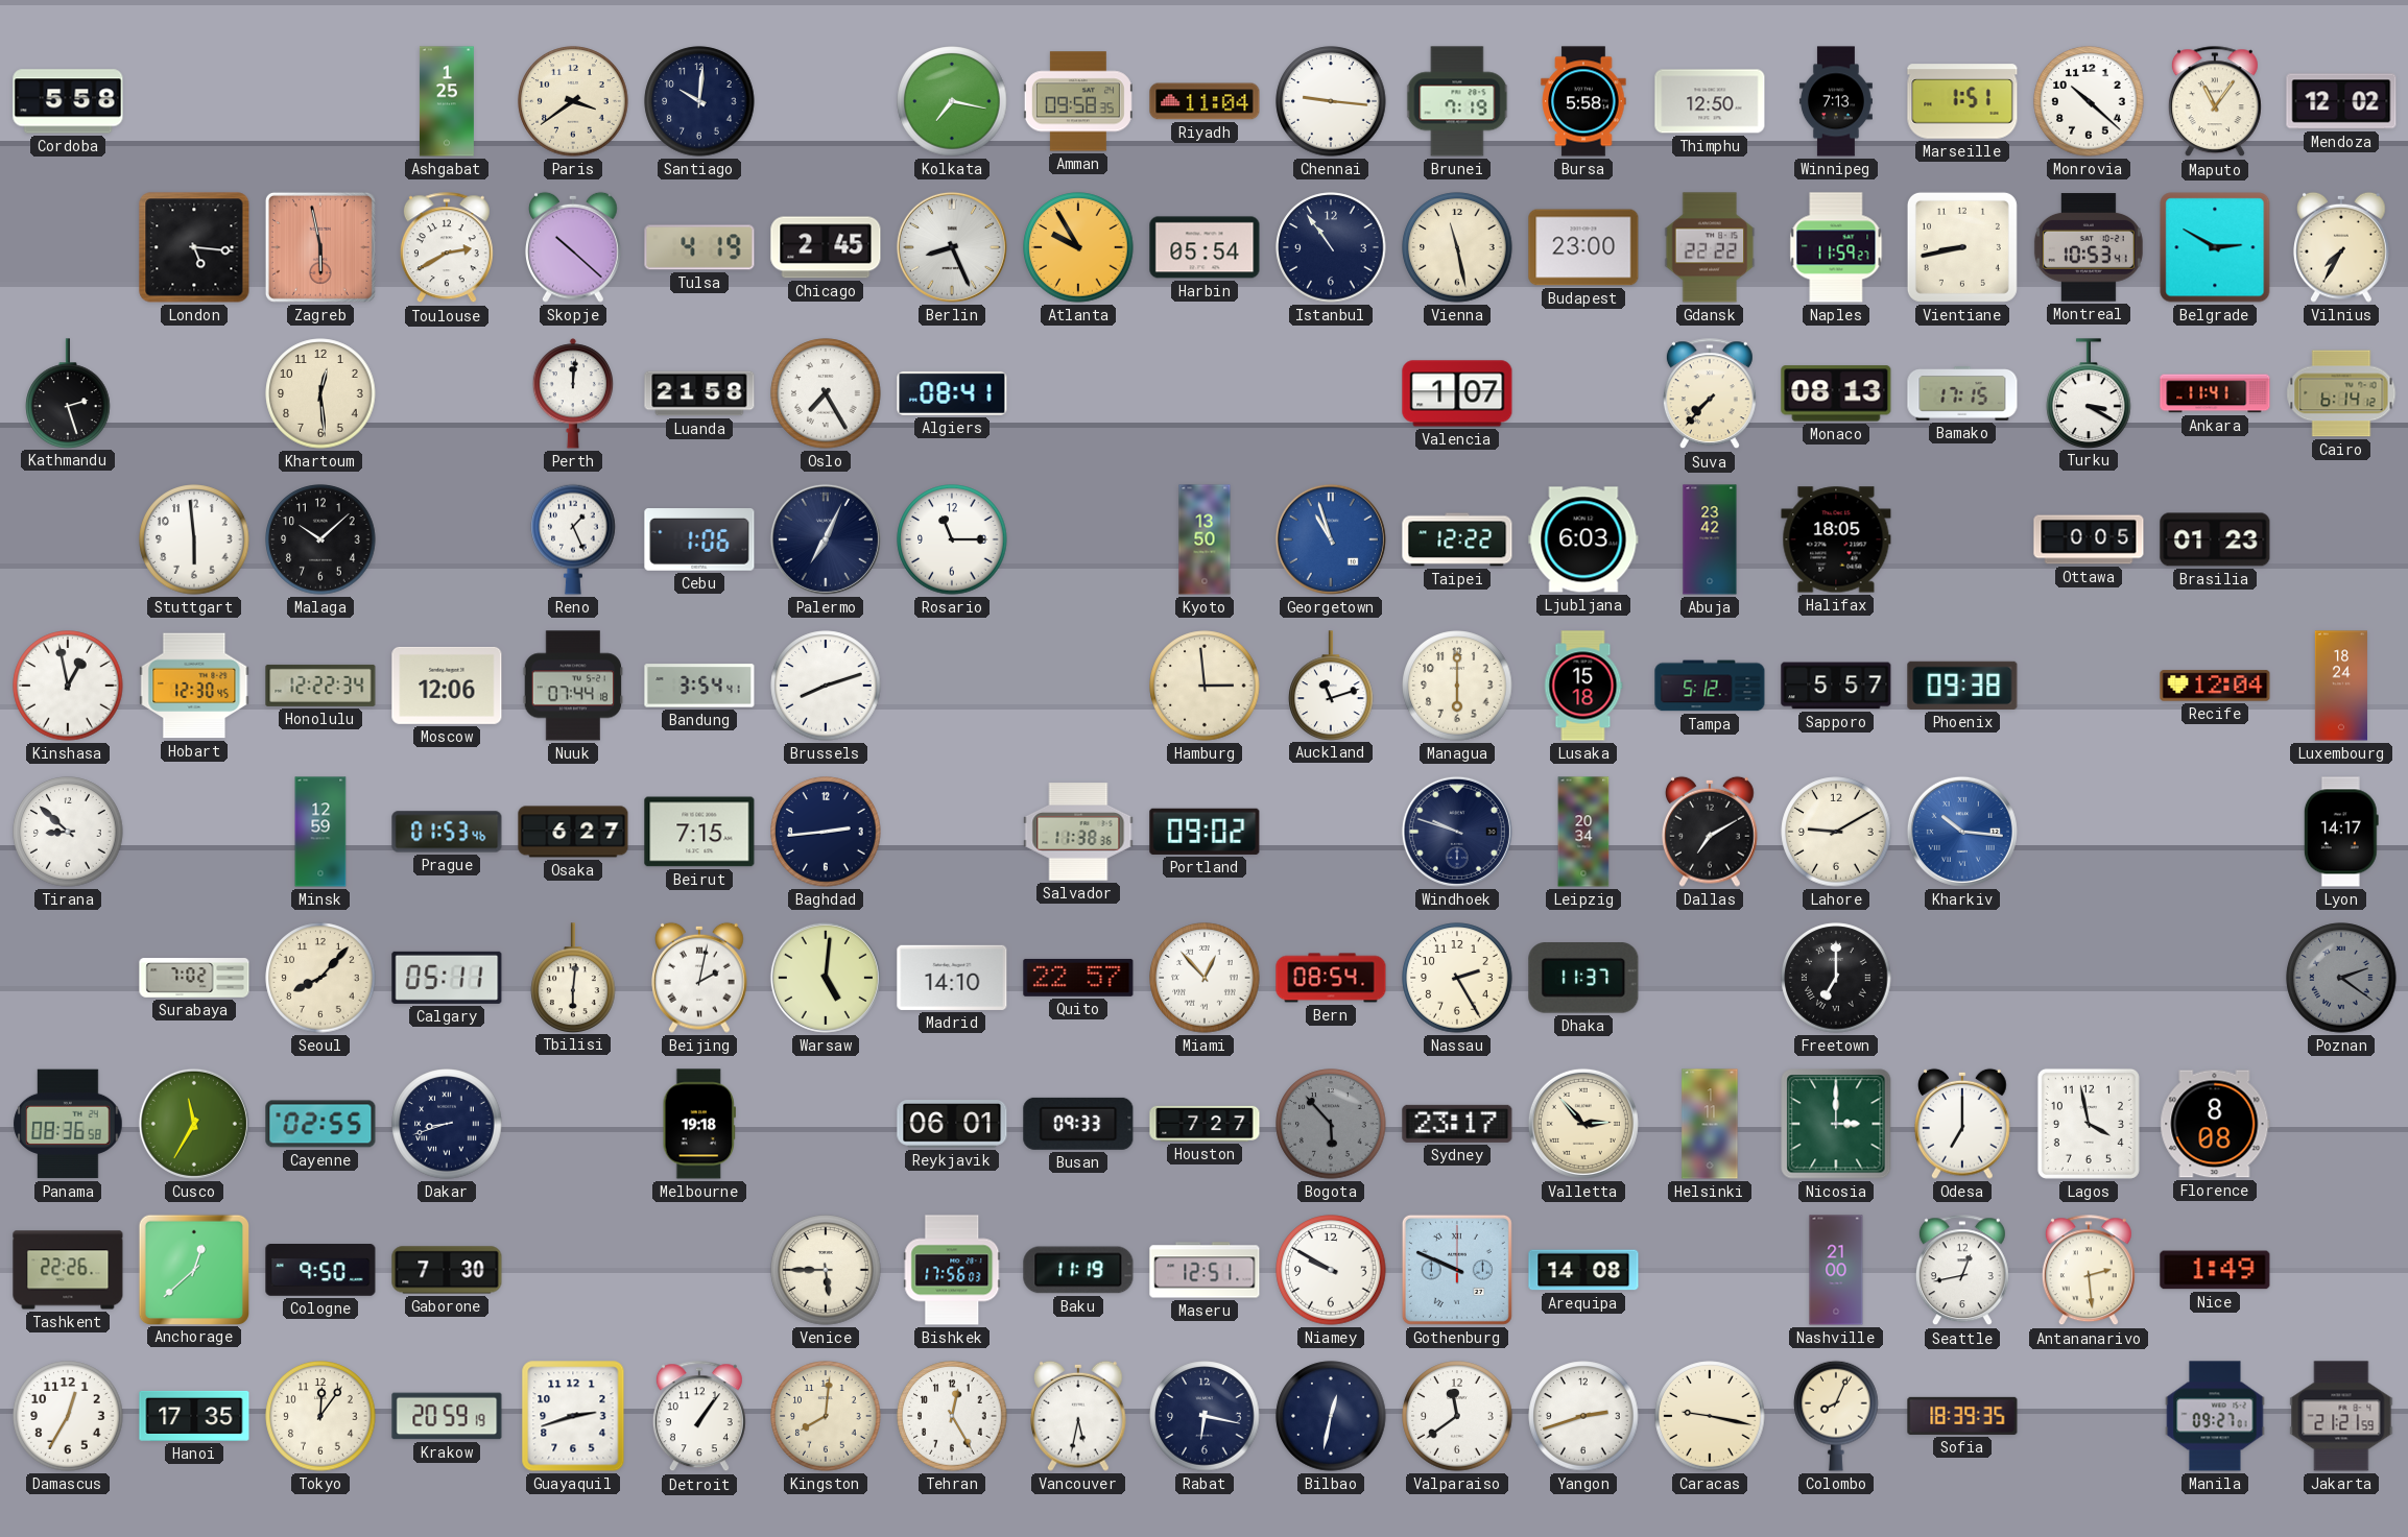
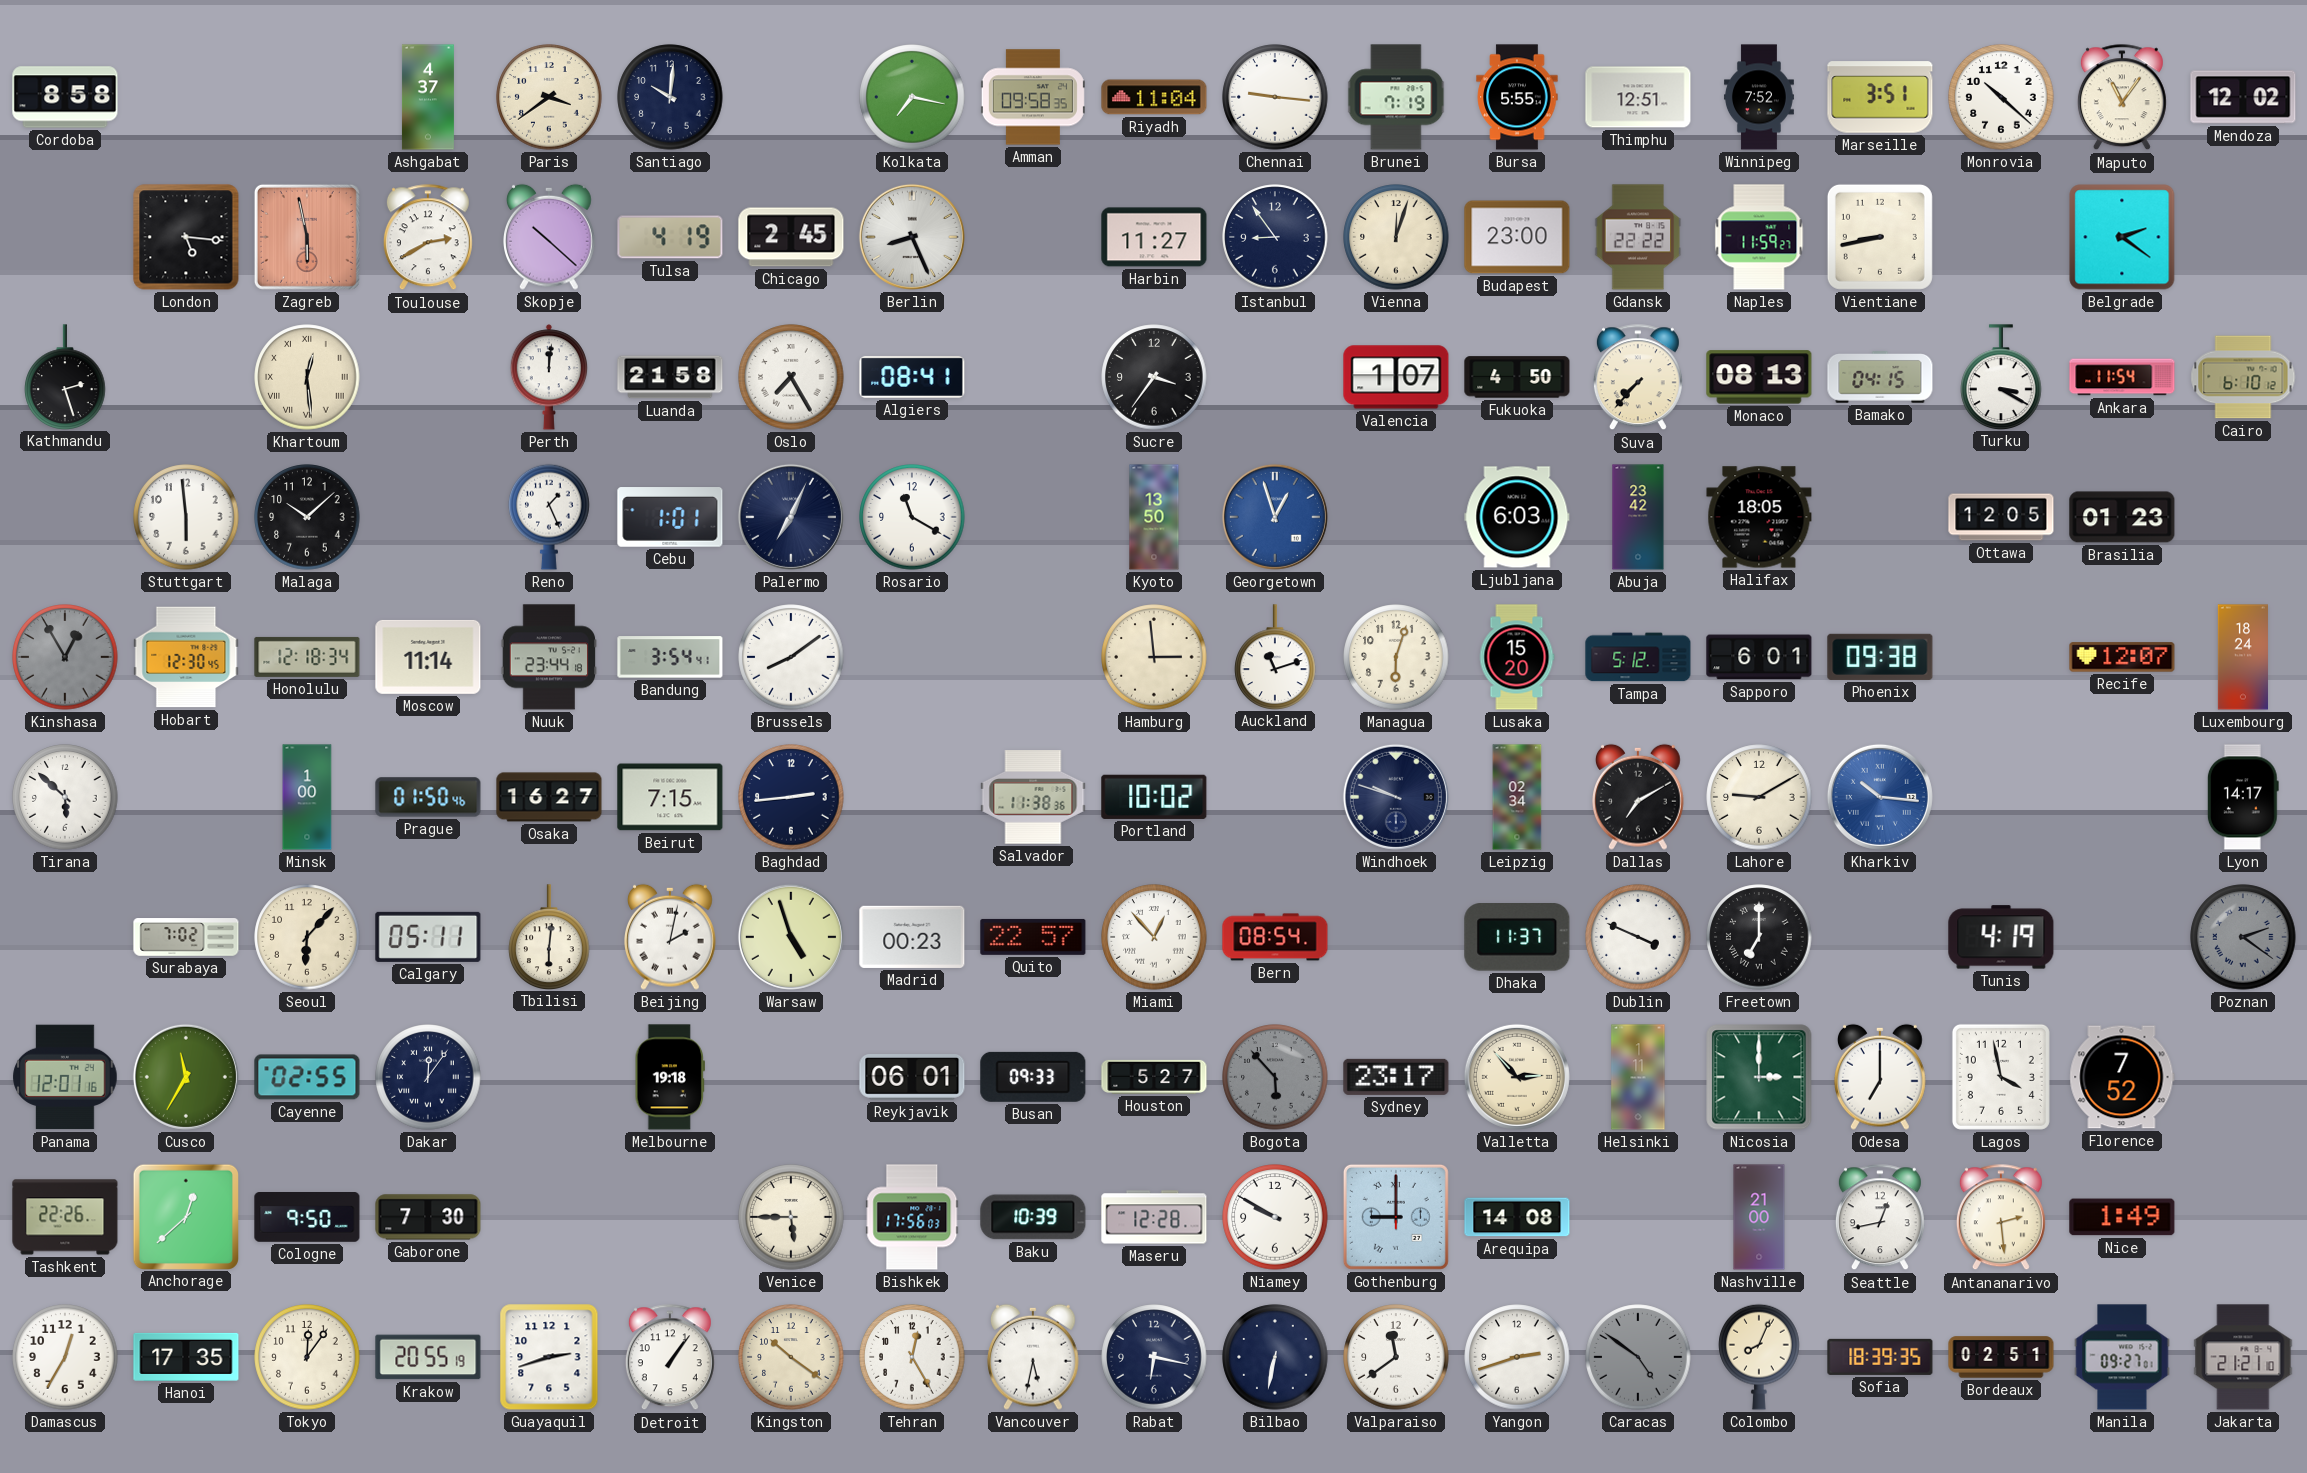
Cordoba: 5:58 -> 8:58
Ashgabat: 1:25 -> 4:37
Bursa: 5:58 -> 5:55
Thimphu: 12:50 -> 12:51
Winnipeg: 7:13 -> 7:52
Marseille: 1:51 -> 3:51
Atlanta: 9:55 -> none
Harbin: 05:54 -> 11:27
Istanbul: 10:54 -> 8:54
Vienna: 11:28 -> 12:03
Montreal: 10:53 -> none
Belgrade: 2:50 -> 2:21
Vilnius: 7:35 -> none
Khartoum numerals: Arabic -> Roman
Sucre: none -> 3:36
Fukuoka: none -> 4:50
Bamako: 17:15 -> 04:15
Ankara: 11:41 -> 11:54
Cairo: 6:14 -> 6:10
Cebu: 1:06 -> 1:01
Rosario: 11:15 -> 11:20
Georgetown: 10:57 -> 12:57
Taipei: 12:22 -> none
Ottawa: 0:05 -> 12:05
Kinshasa: 12:58 -> 12:55
Kinshasa dial: white -> grey
Honolulu: 12:22 -> 12:18
Moscow: 12:06 -> 11:14
Nuuk: 07:44 -> 23:44
Brussels: 8:12 -> 8:09
Managua: 6:00 -> 6:03
Lusaka: 15:18 -> 15:20
Sapporo: 5:57 -> 6:01
Recife: 12:04 -> 12:07
Tirana: 8:52 -> 5:52
Minsk: 12:59 -> 1:00
Prague: 01:53 -> 01:50
Osaka: 6:27 -> 16:27
Portland: 09:02 -> 10:02
Leipzig: 20:34 -> 02:34
Seoul: 8:07 -> 6:07
Warsaw: 5:01 -> 4:57
Madrid: 14:10 -> 00:23
Nassau: 2:25 -> none
Dublin: none -> 3:49
Tunis: none -> 4:19
Panama: 08:36 -> 12:01
Dakar: 8:42 -> 12:06
Houston: 7:27 -> 5:27
Florence: 8:08 -> 7:52
Baku: 11:19 -> 10:39
Maseru: 12:51 -> 12:28
Gothenburg: 9:49 -> 9:00
Krakow: 20:59 -> 20:55
Kingston: 8:01 -> 10:21
Bilbao: 12:32 -> 6:32
Caracas: 9:17 -> 4:51
Caracas dial: cream -> grey
Bordeaux: none -> 02:51
Jakarta: 21:21:59 -> 21:21:10
